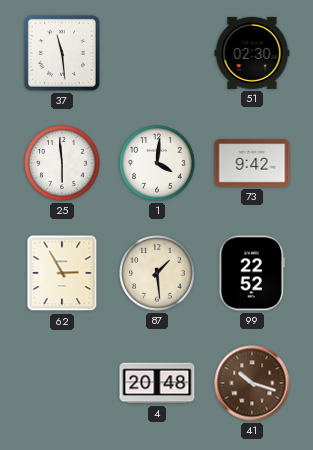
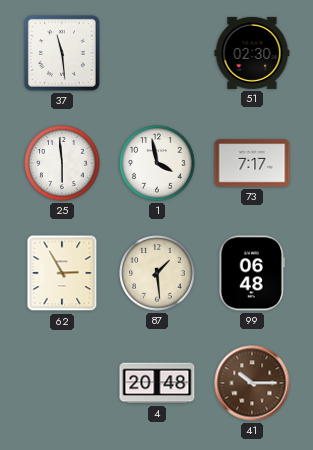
1: 4:01 -> 3:58
73: 9:42 -> 7:17
99: 22:52 -> 06:48
41: 10:18 -> 10:15
